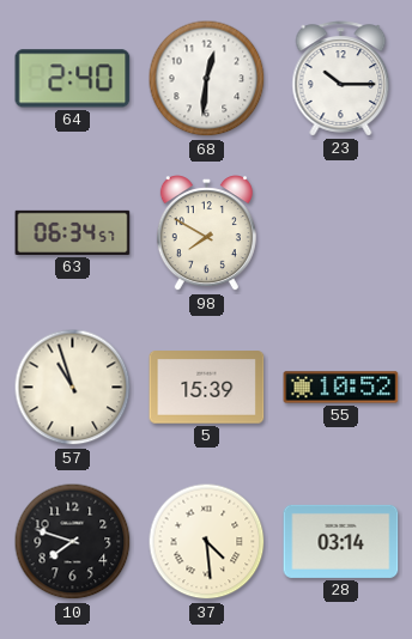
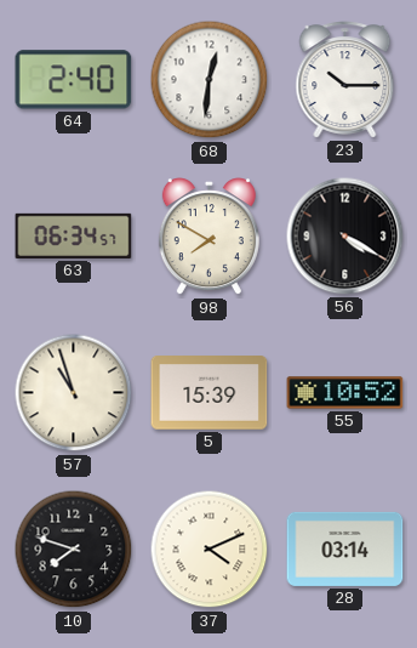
56: none -> 4:20
37: 4:29 -> 4:11
